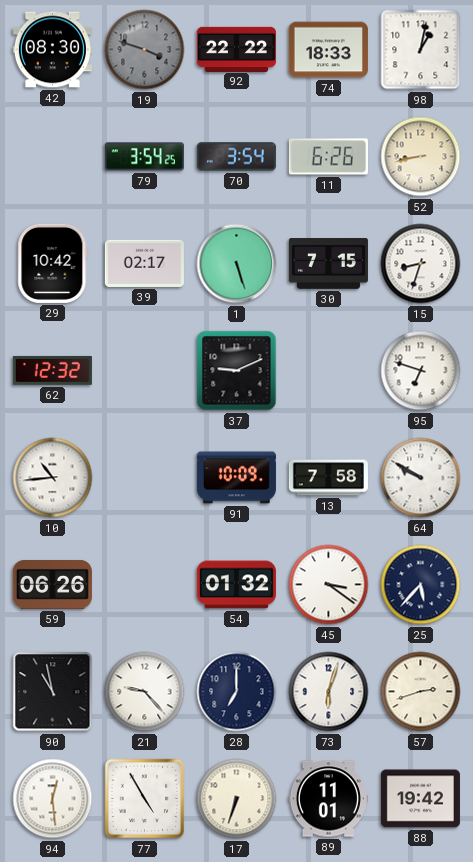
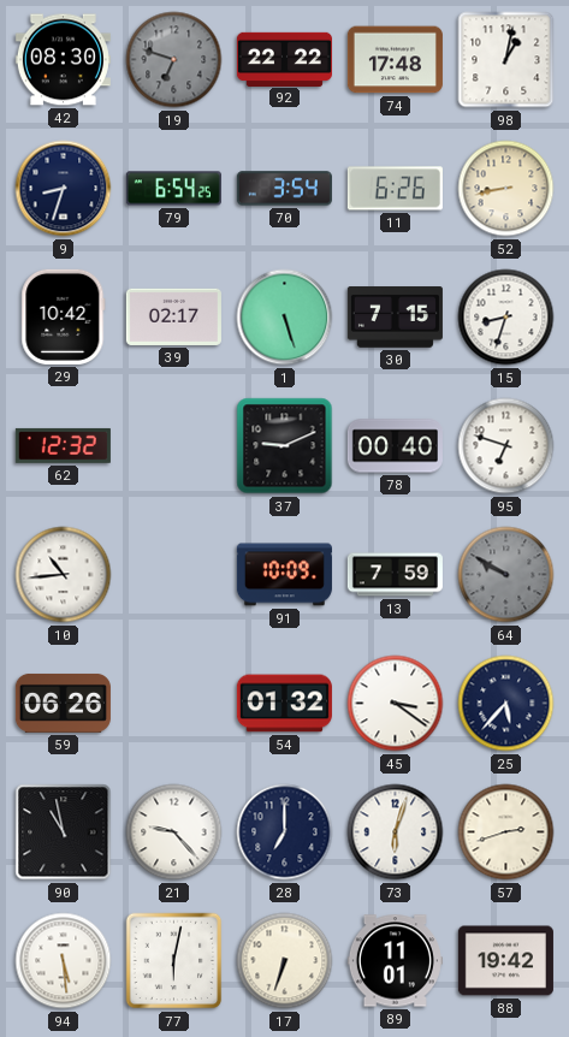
19: 3:48 -> 6:48
74: 18:33 -> 17:48
9: none -> 8:33
79: 3:54 -> 6:54
78: none -> 00:40
13: 7:58 -> 7:59
64 dial: white -> grey
94: 12:29 -> 5:29
77: 4:55 -> 6:02
